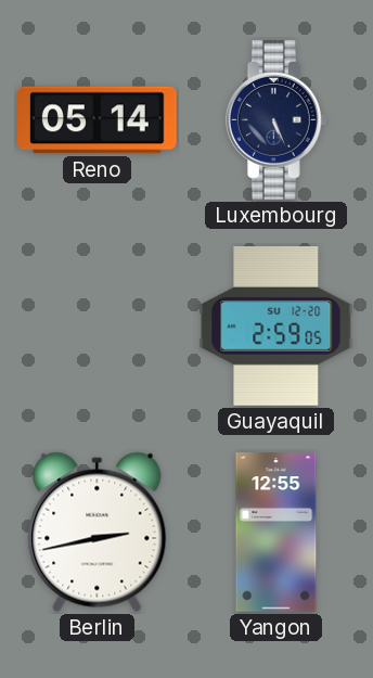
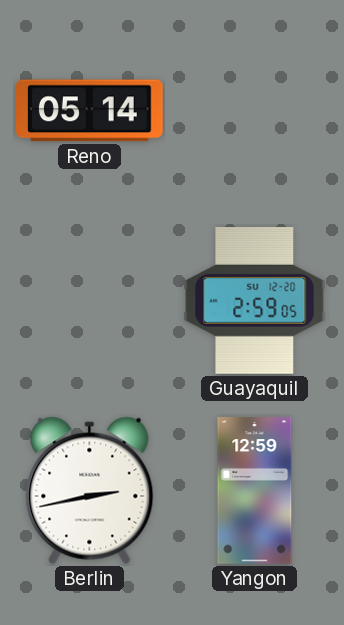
Luxembourg: 5:26 -> none
Yangon: 12:55 -> 12:59
